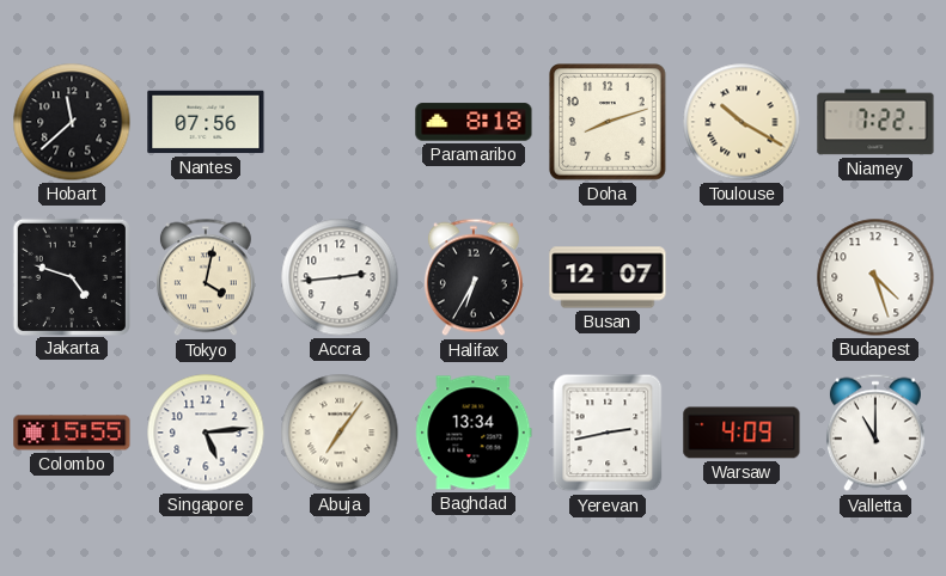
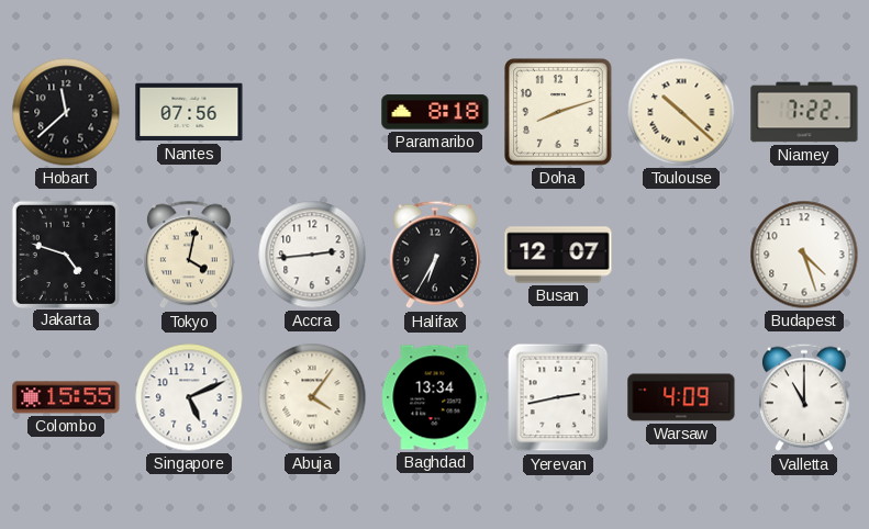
Toulouse: 10:20 -> 10:22
Singapore: 5:14 -> 5:11
Abuja: 7:06 -> 4:06
